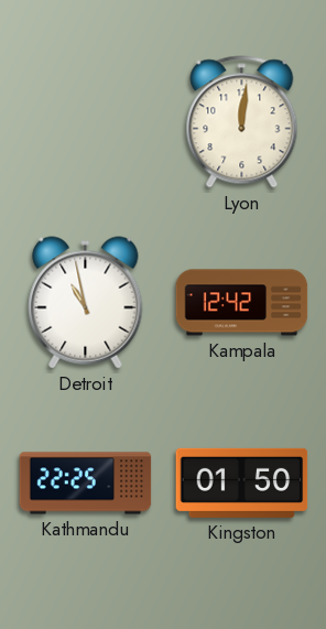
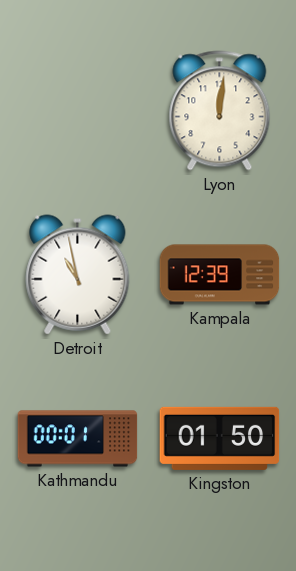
Kampala: 12:42 -> 12:39
Kathmandu: 22:25 -> 00:01
